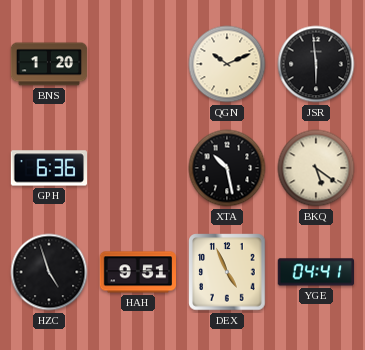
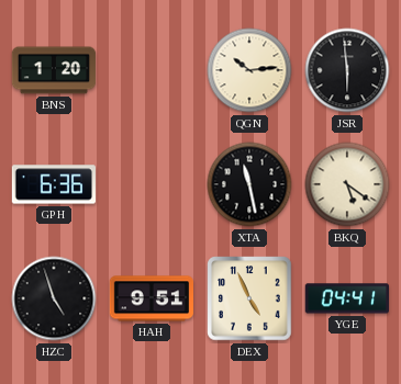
QGN: 10:11 -> 10:14
XTA: 10:28 -> 11:28
